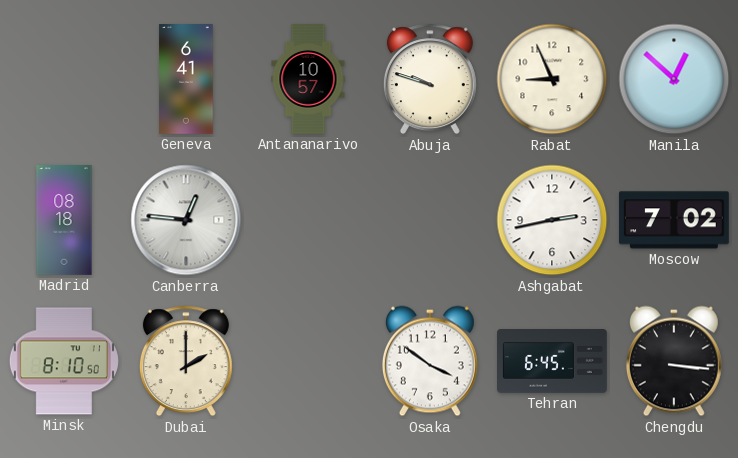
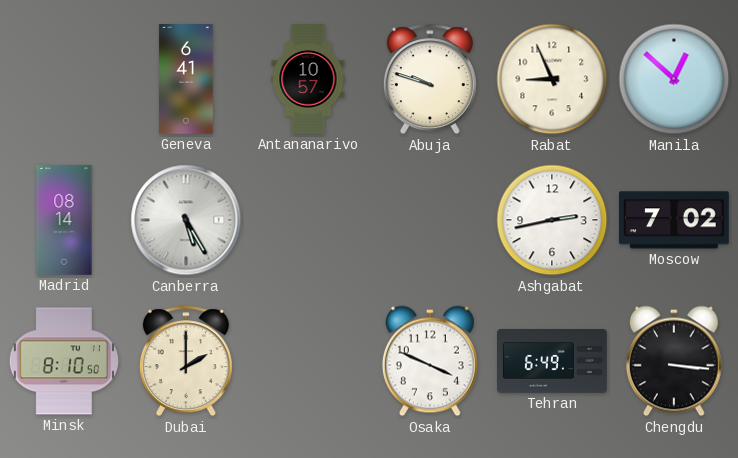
Madrid: 08:18 -> 08:14
Canberra: 12:46 -> 5:25
Osaka: 3:51 -> 3:49
Tehran: 6:45 -> 6:49
